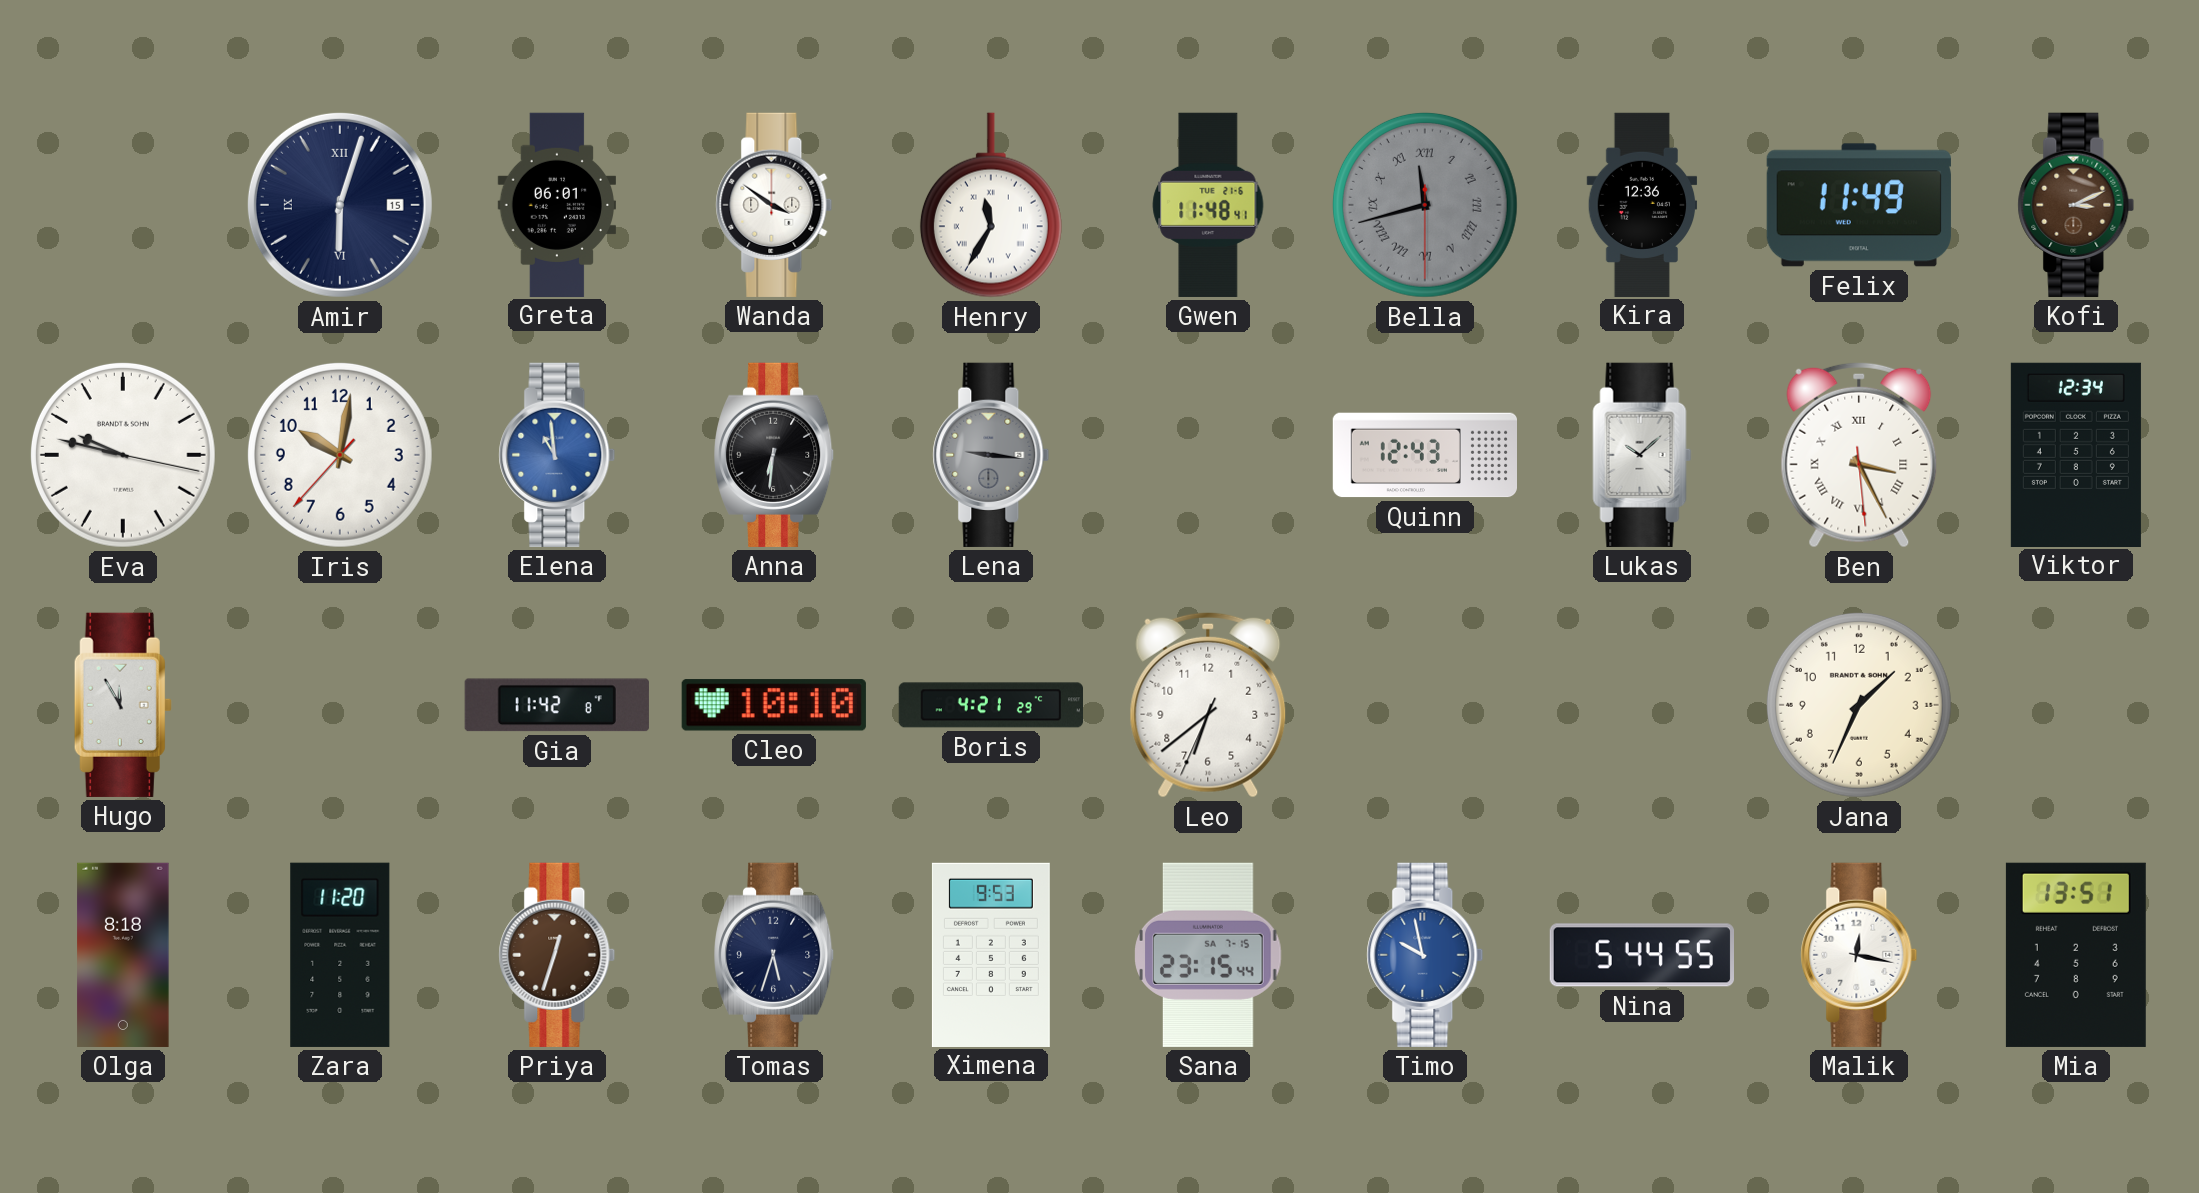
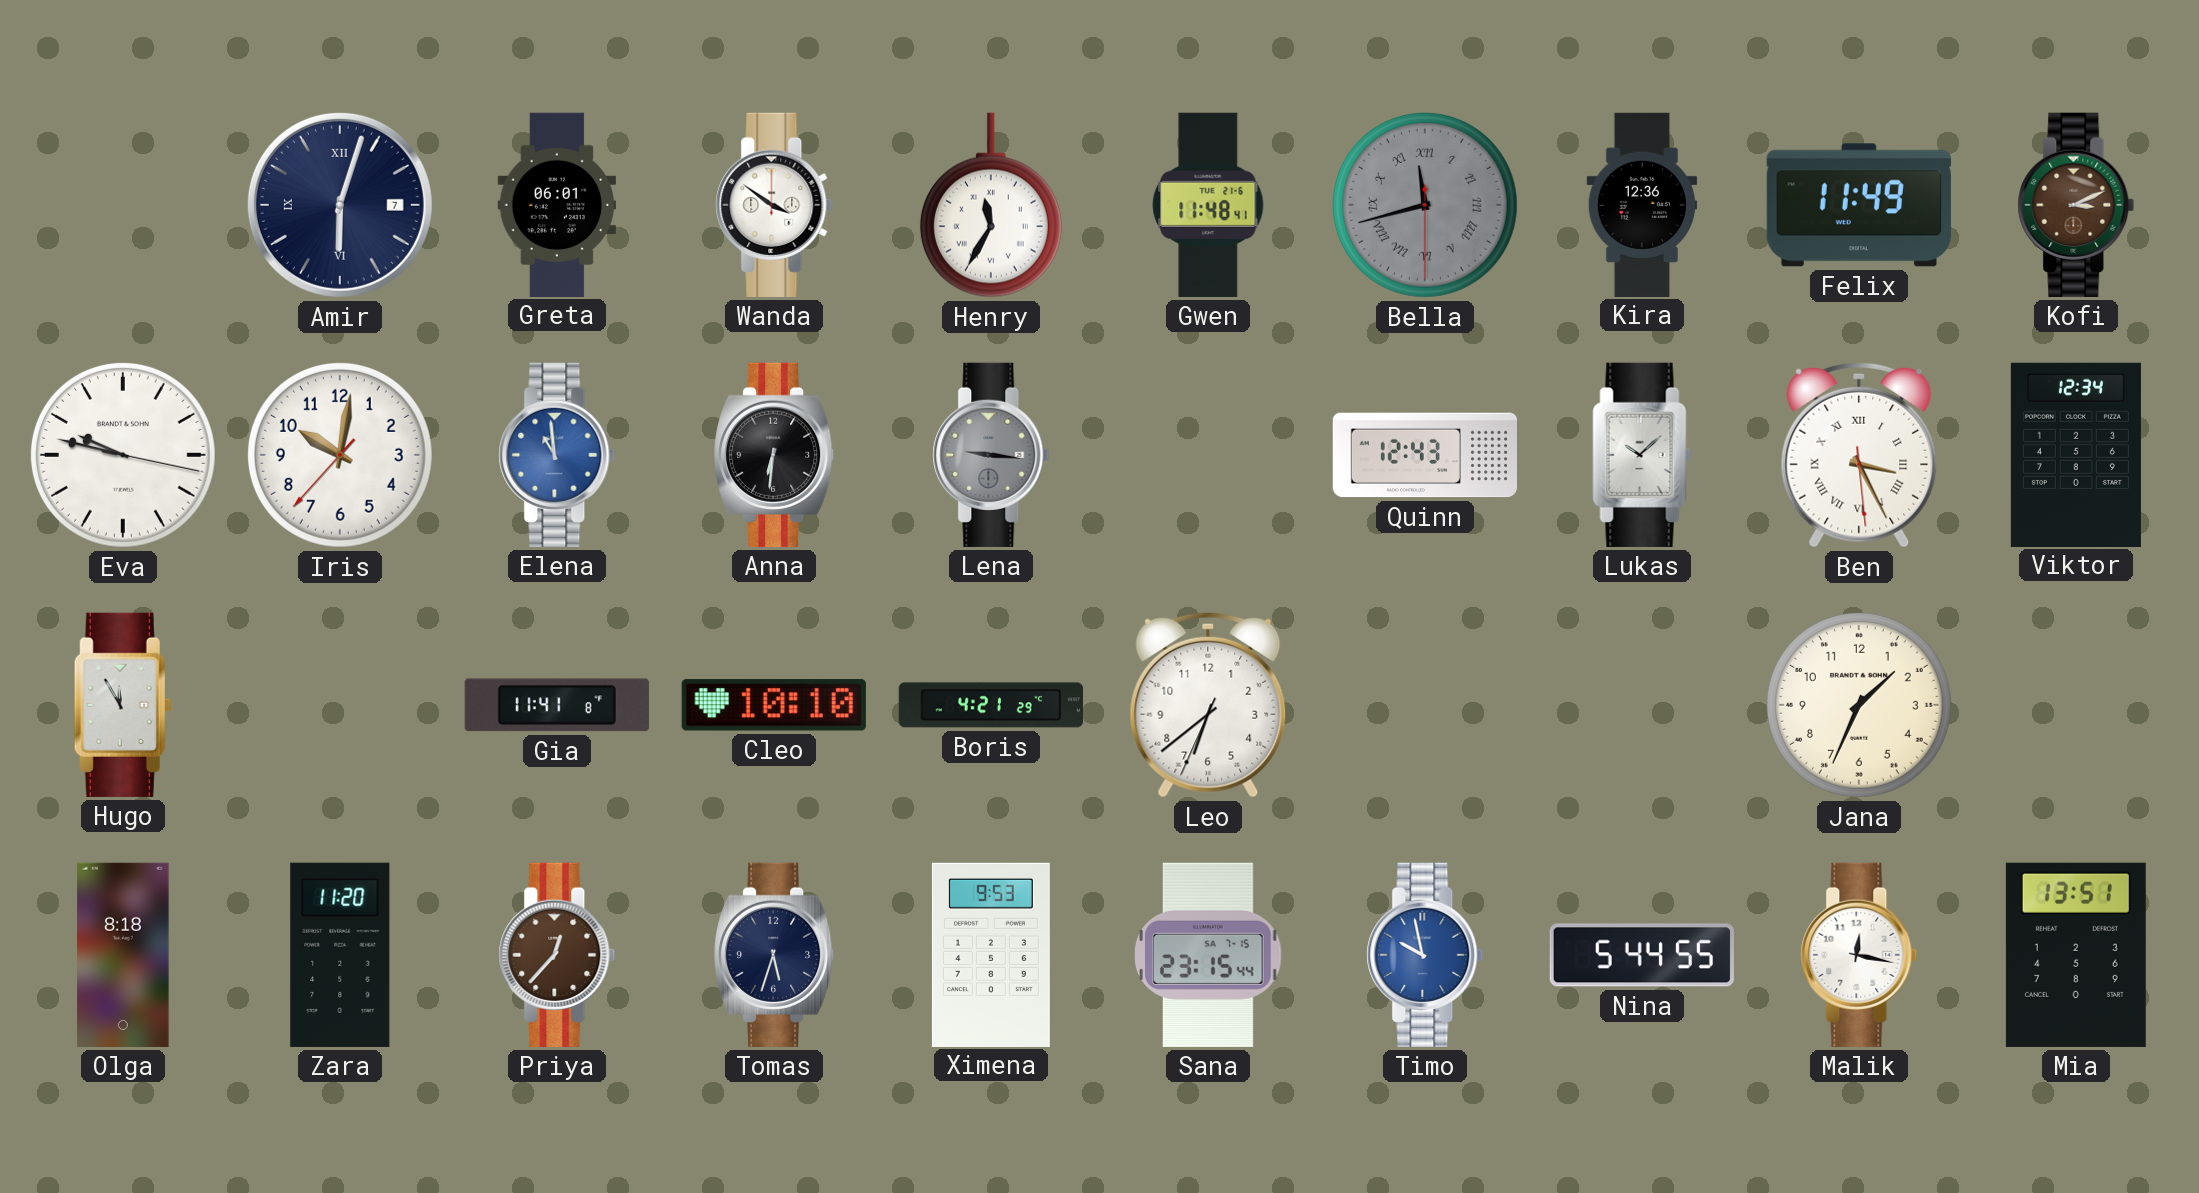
Amir date: 15 -> 7
Gia: 11:42 -> 11:41
Priya: 12:33 -> 12:37
